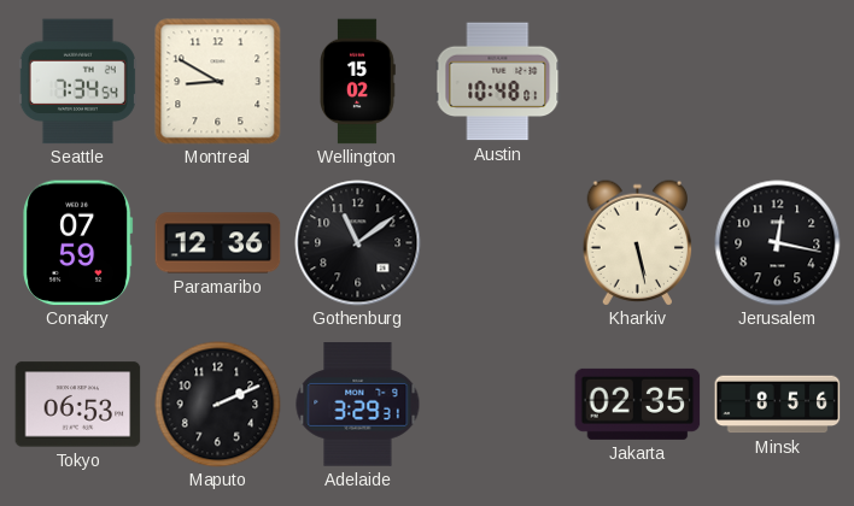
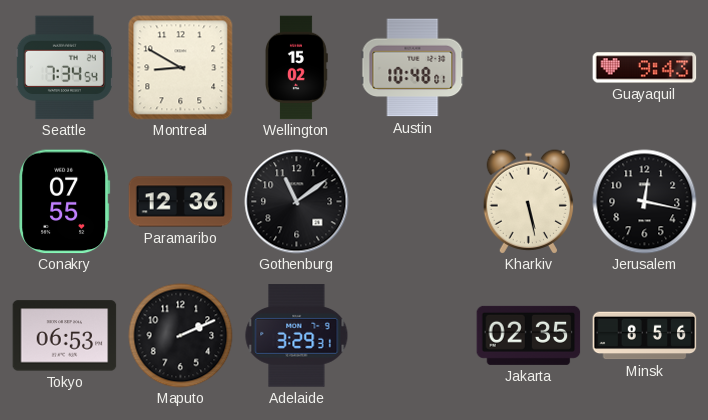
Guayaquil: none -> 9:43
Conakry: 07:59 -> 07:55
